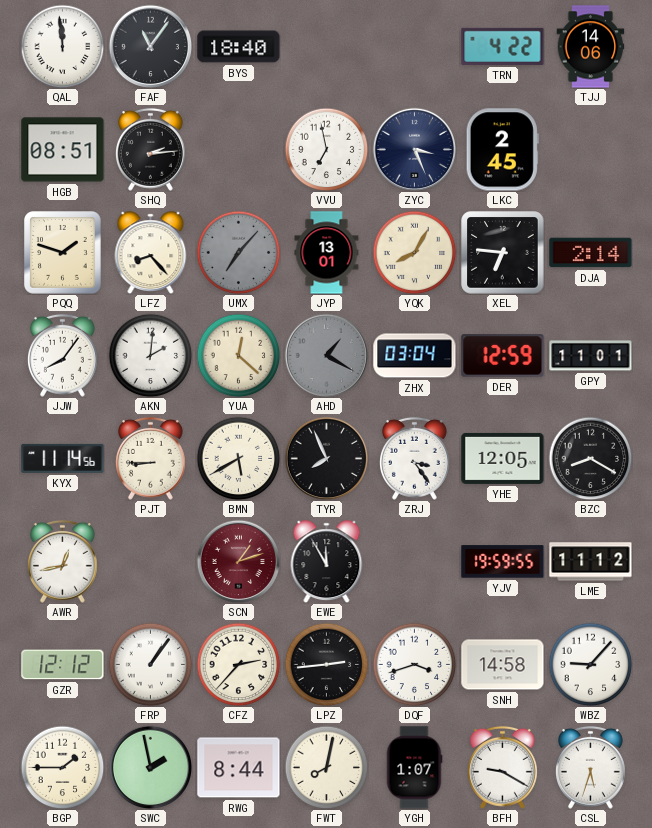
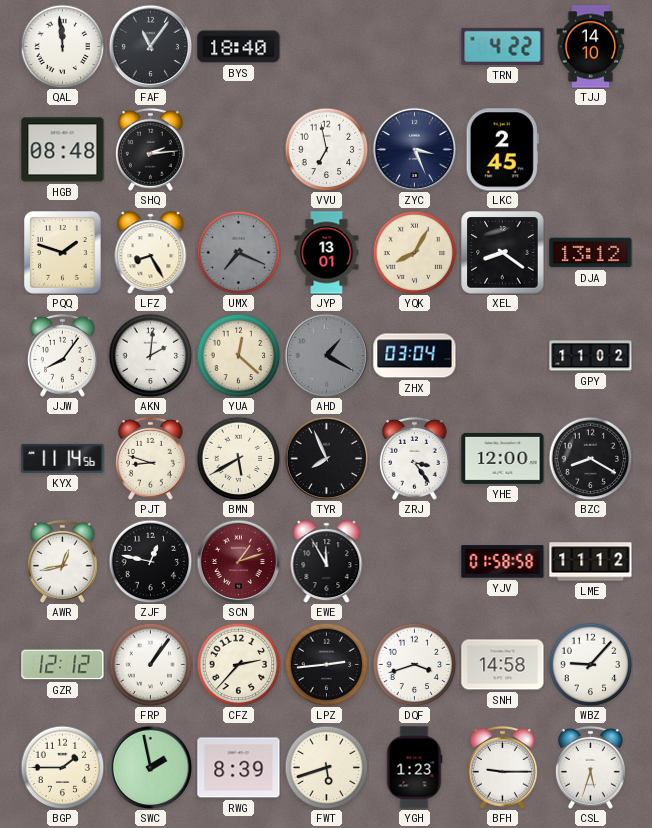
TJJ: 14:06 -> 14:10
HGB: 08:51 -> 08:48
LFZ: 8:23 -> 8:25
UMX: 7:07 -> 7:19
XEL: 6:46 -> 8:21
DJA: 2:14 -> 13:12
DER: 12:59 -> none
GPY: 11:01 -> 11:02
PJT: 8:45 -> 8:48
YHE: 12:05 -> 12:00
ZJF: none -> 12:47
YJV: 19:59 -> 01:58
RWG: 8:44 -> 8:39
FWT: 8:02 -> 5:42
YGH: 1:07 -> 1:23
BFH: 9:20 -> 9:15
